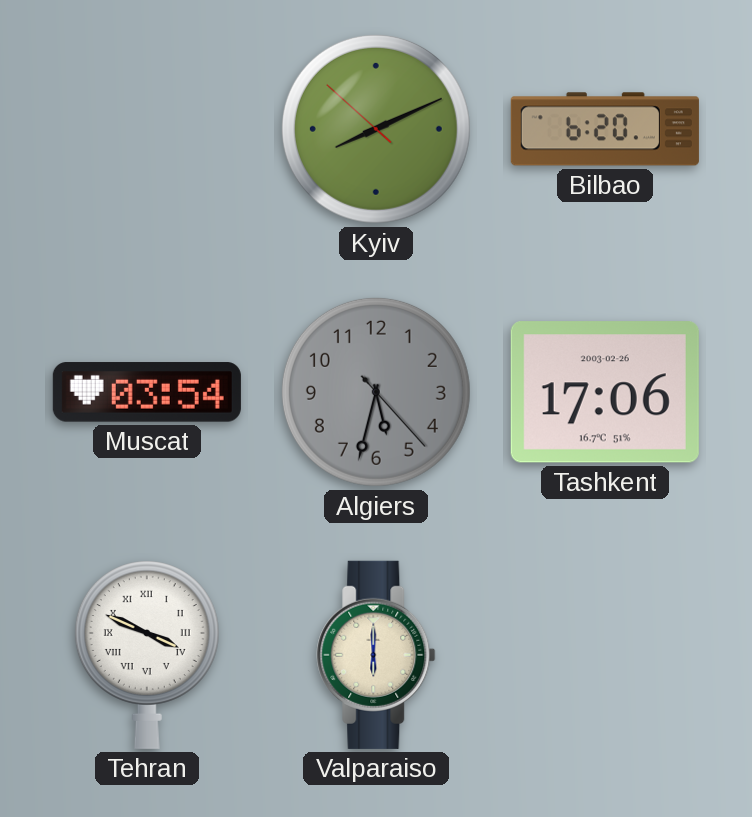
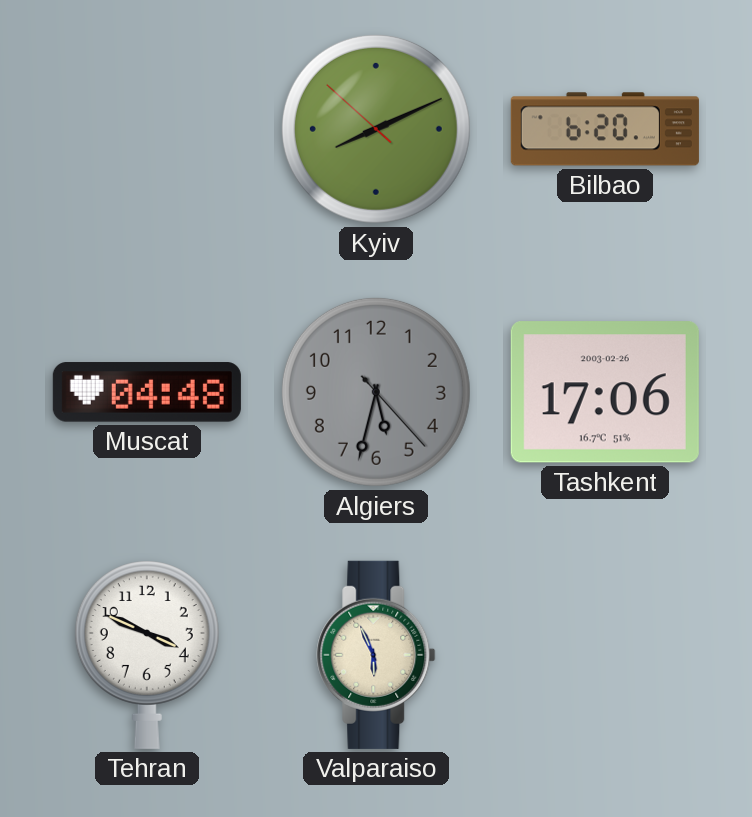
Muscat: 03:54 -> 04:48
Tehran numerals: Roman -> Arabic
Valparaiso: 6:00 -> 5:56
